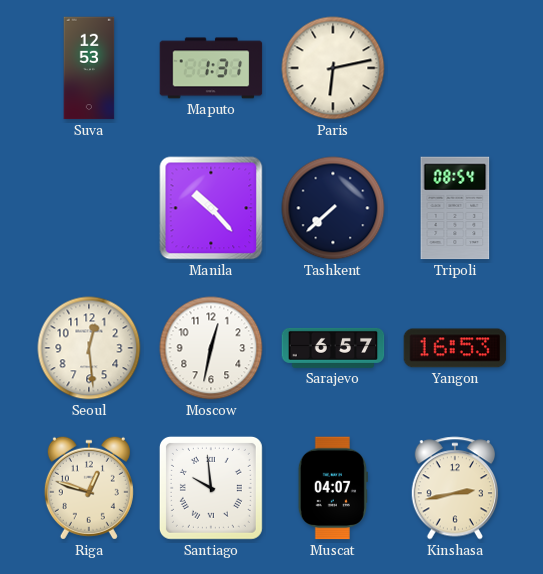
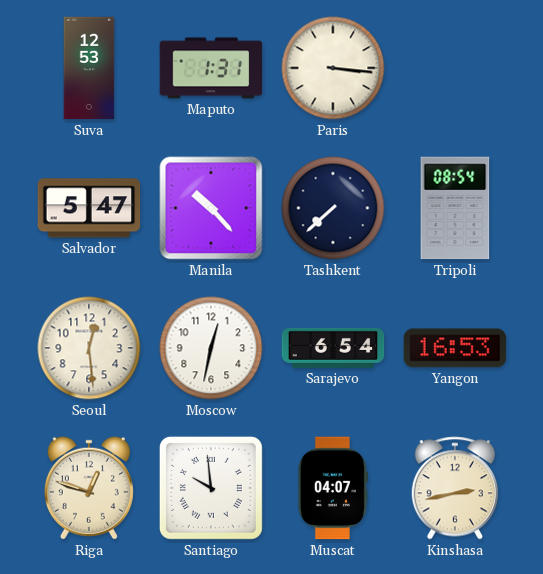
Paris: 6:13 -> 3:16
Salvador: none -> 5:47
Sarajevo: 6:57 -> 6:54
